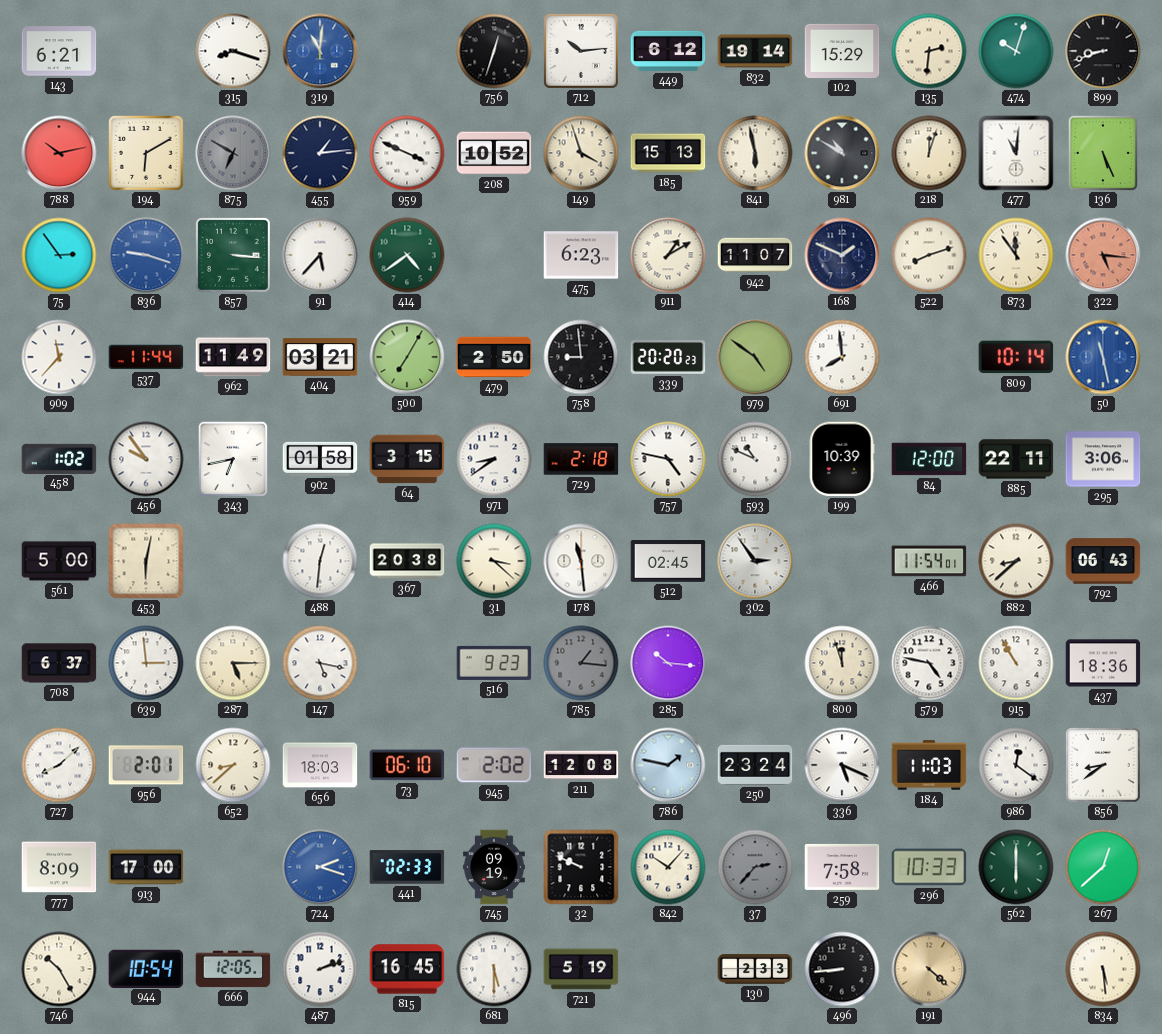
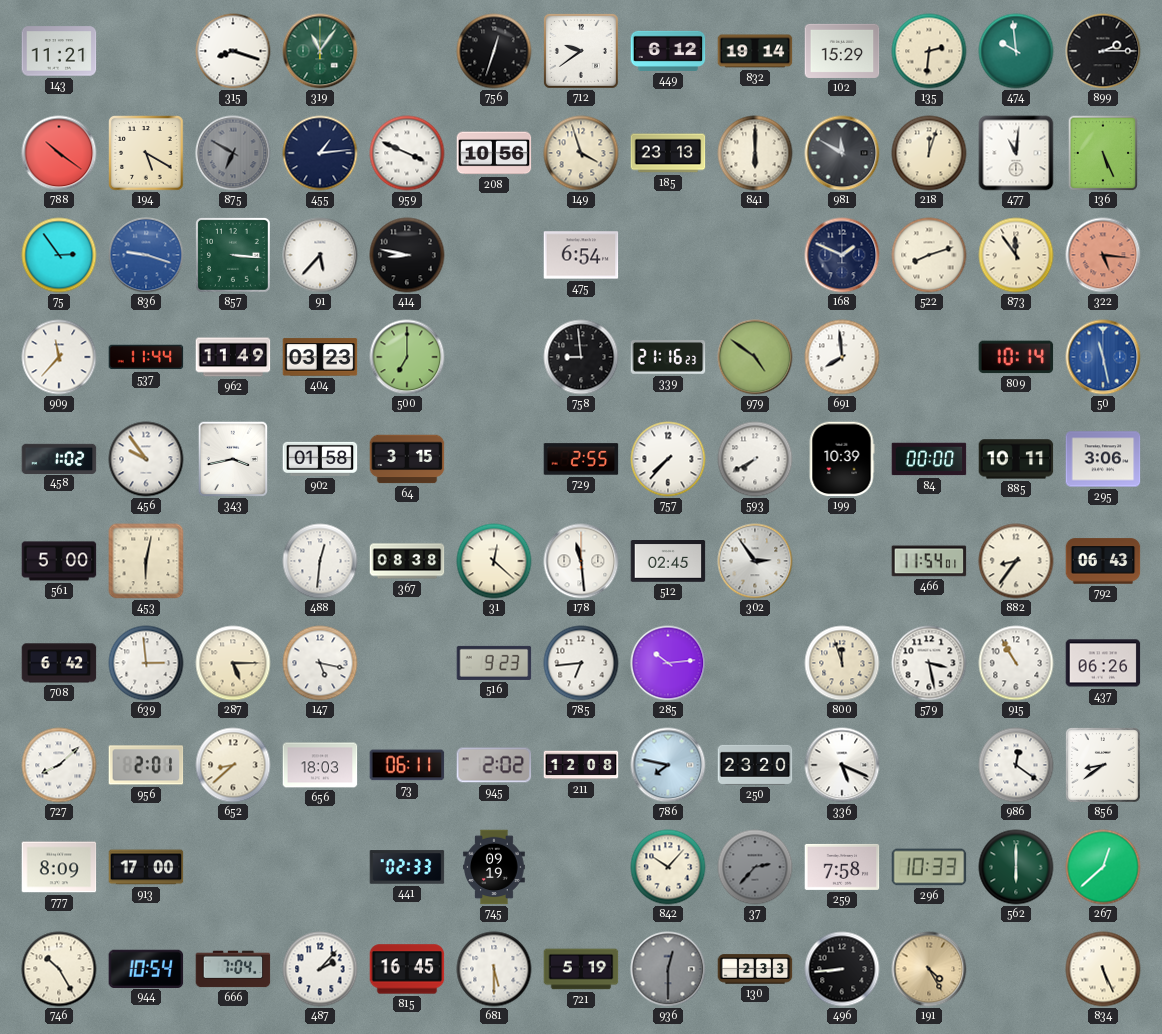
143: 6:21 -> 11:21
319: 11:01 -> 11:06
319 dial: blue -> green
712: 10:14 -> 9:39
474: 10:03 -> 9:59
899: 8:42 -> 2:15
788: 10:13 -> 10:21
194: 6:10 -> 5:20
208: 10:52 -> 10:56
185: 15:13 -> 23:13
841: 5:58 -> 6:00
981: 10:50 -> 11:50
414: 4:39 -> 8:47
414 dial: green -> black
475: 6:23 -> 6:54
911: 1:10 -> none
942: 11:07 -> none
404: 03:21 -> 03:23
500: 7:05 -> 7:00
479: 2:50 -> none
339: 20:20 -> 21:16
343: 6:43 -> 3:43
971: 8:39 -> none
729: 2:18 -> 2:55
757: 4:47 -> 7:37
593: 10:49 -> 7:40
84: 12:00 -> 00:00
885: 22:11 -> 10:11
367: 20:38 -> 08:38
31: 3:22 -> 12:22
882: 8:38 -> 8:36
708: 6:37 -> 6:42
785: 1:16 -> 6:44
785 dial: grey -> white
285: 10:16 -> 10:14
579: 4:47 -> 3:28
437: 18:36 -> 06:26
73: 06:10 -> 06:11
786: 1:47 -> 7:47
250: 23:24 -> 23:20
184: 11:03 -> none
724: 2:18 -> none
32: 9:49 -> none
666: 12:05 -> 7:04
487: 2:12 -> 2:07
936: none -> 12:30
191: 4:22 -> 4:25
834: 5:29 -> 5:26
